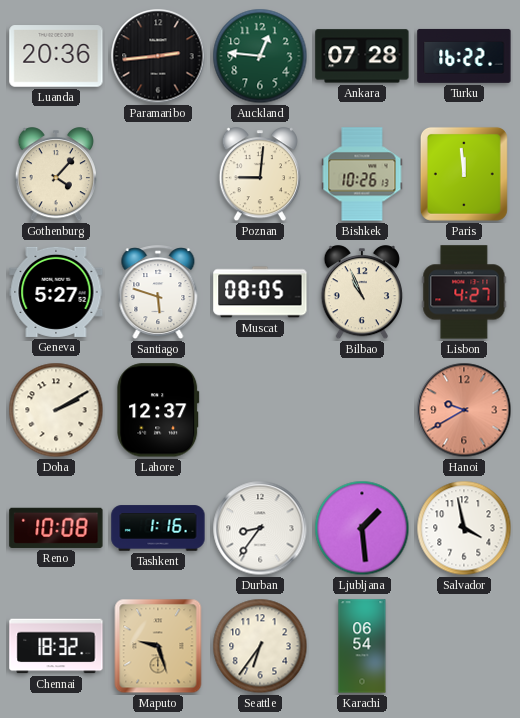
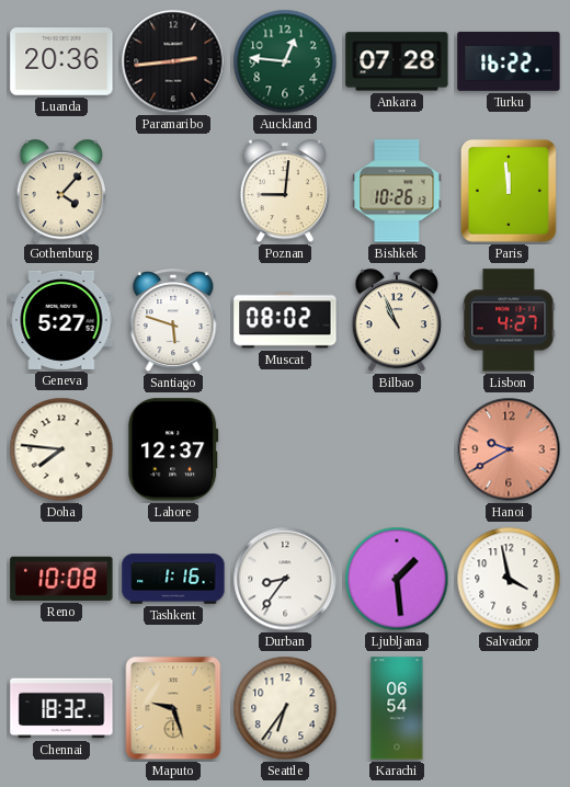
Muscat: 08:05 -> 08:02
Doha: 2:10 -> 7:46
